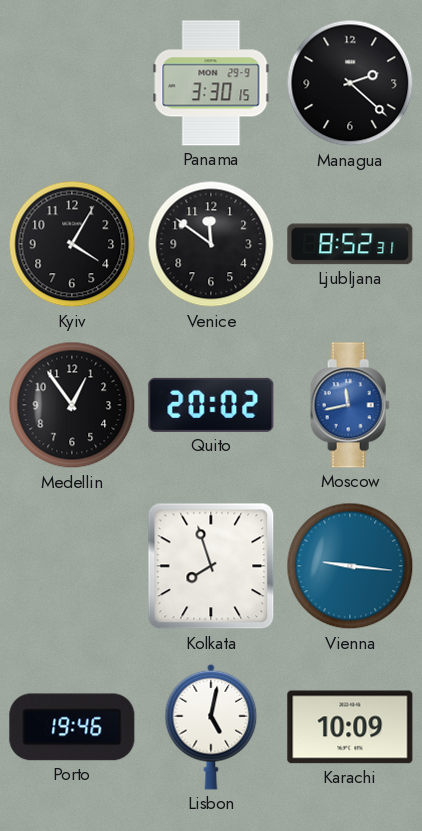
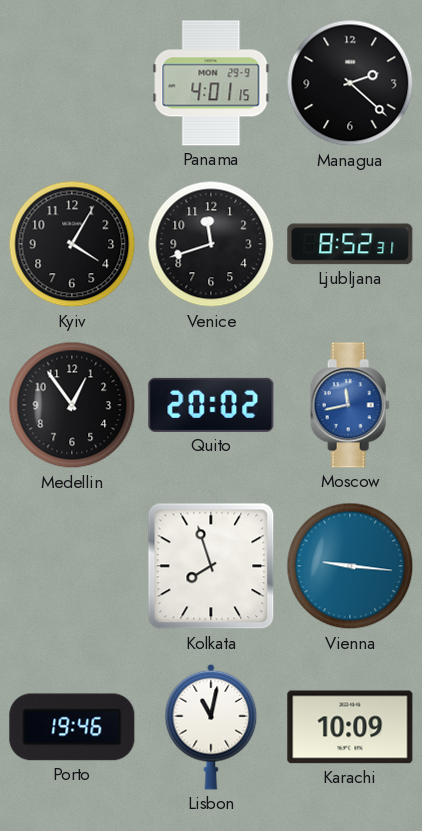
Panama: 3:30 -> 4:01
Venice: 11:51 -> 11:42
Lisbon: 5:02 -> 11:02
